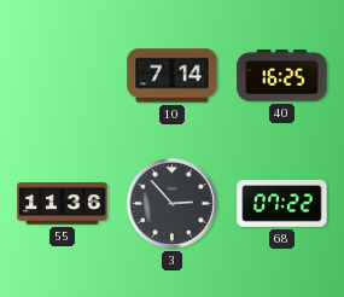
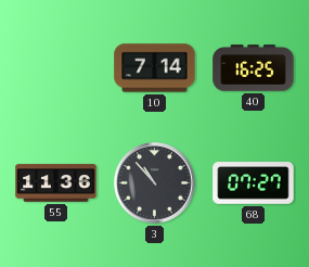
3: 2:53 -> 10:53
68: 07:22 -> 07:27
